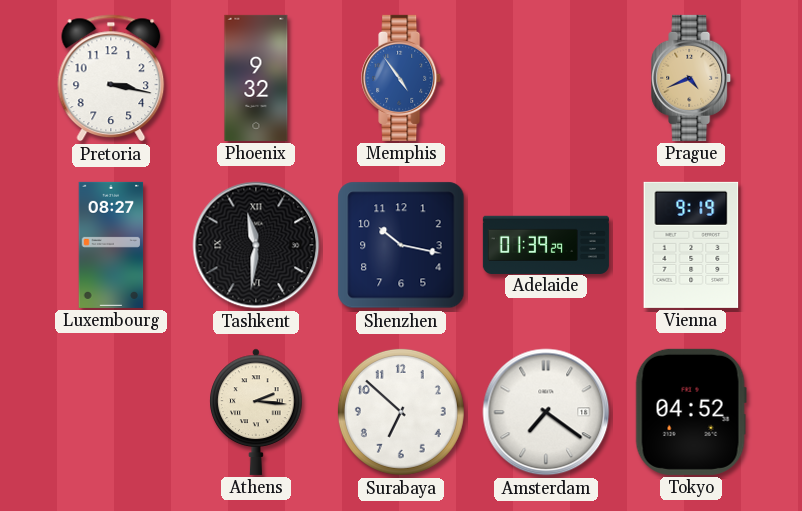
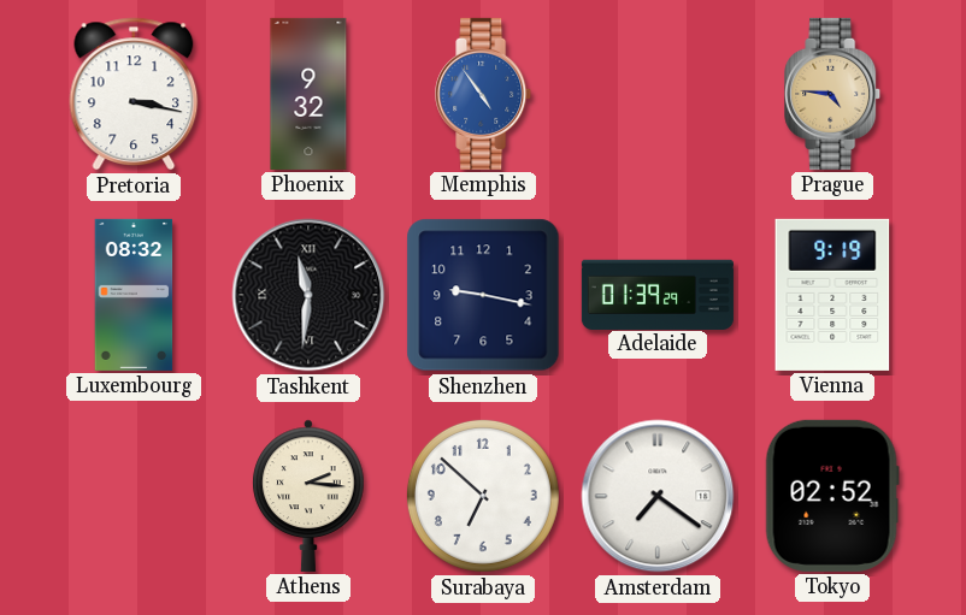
Prague: 4:41 -> 4:46
Luxembourg: 08:27 -> 08:32
Shenzhen: 10:17 -> 9:17
Tokyo: 04:52 -> 02:52
